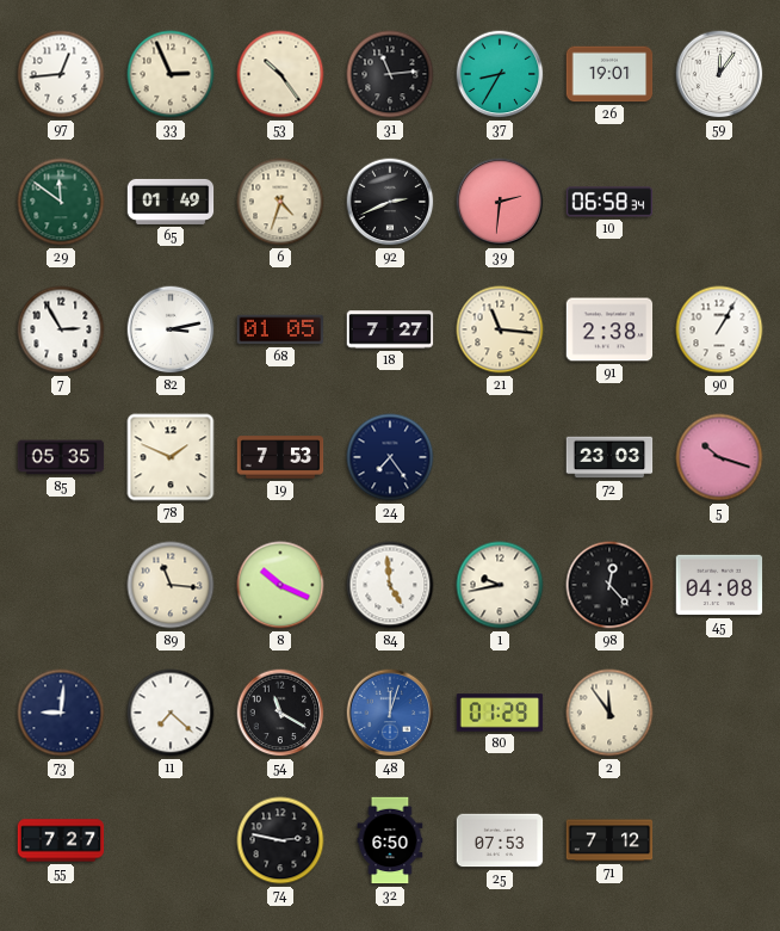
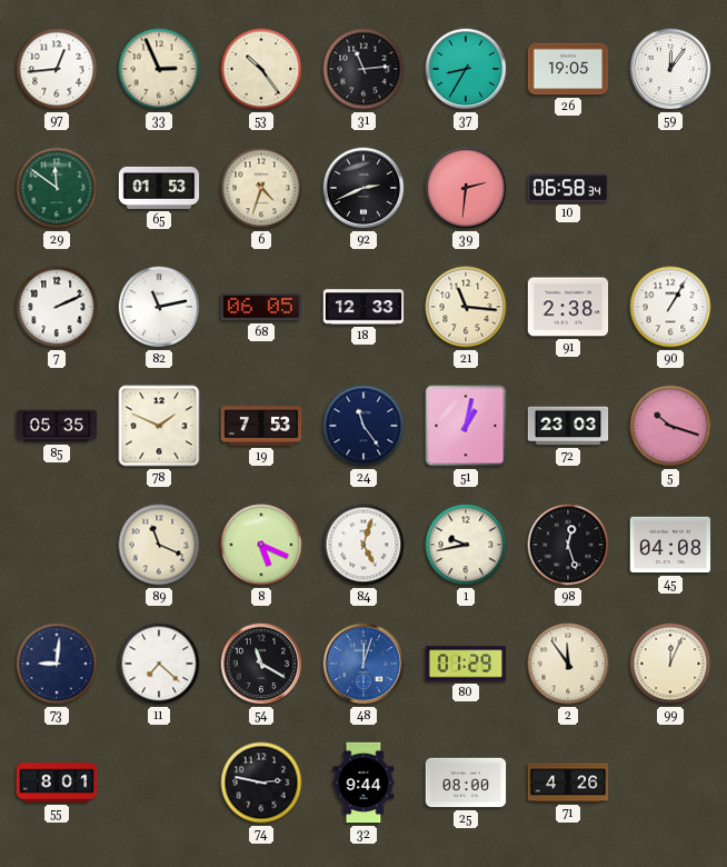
26: 19:01 -> 19:05
65: 01:49 -> 01:53
7: 2:55 -> 2:11
82: 3:13 -> 11:13
68: 01:05 -> 06:05
18: 7:27 -> 12:33
24: 7:24 -> 11:24
51: none -> 1:02
89: 11:16 -> 11:19
8: 10:19 -> 5:19
84: 4:59 -> 5:03
98: 12:23 -> 12:27
99: none -> 12:04
55: 7:27 -> 8:01
32: 6:50 -> 9:44
25: 07:53 -> 08:00
71: 7:12 -> 4:26
